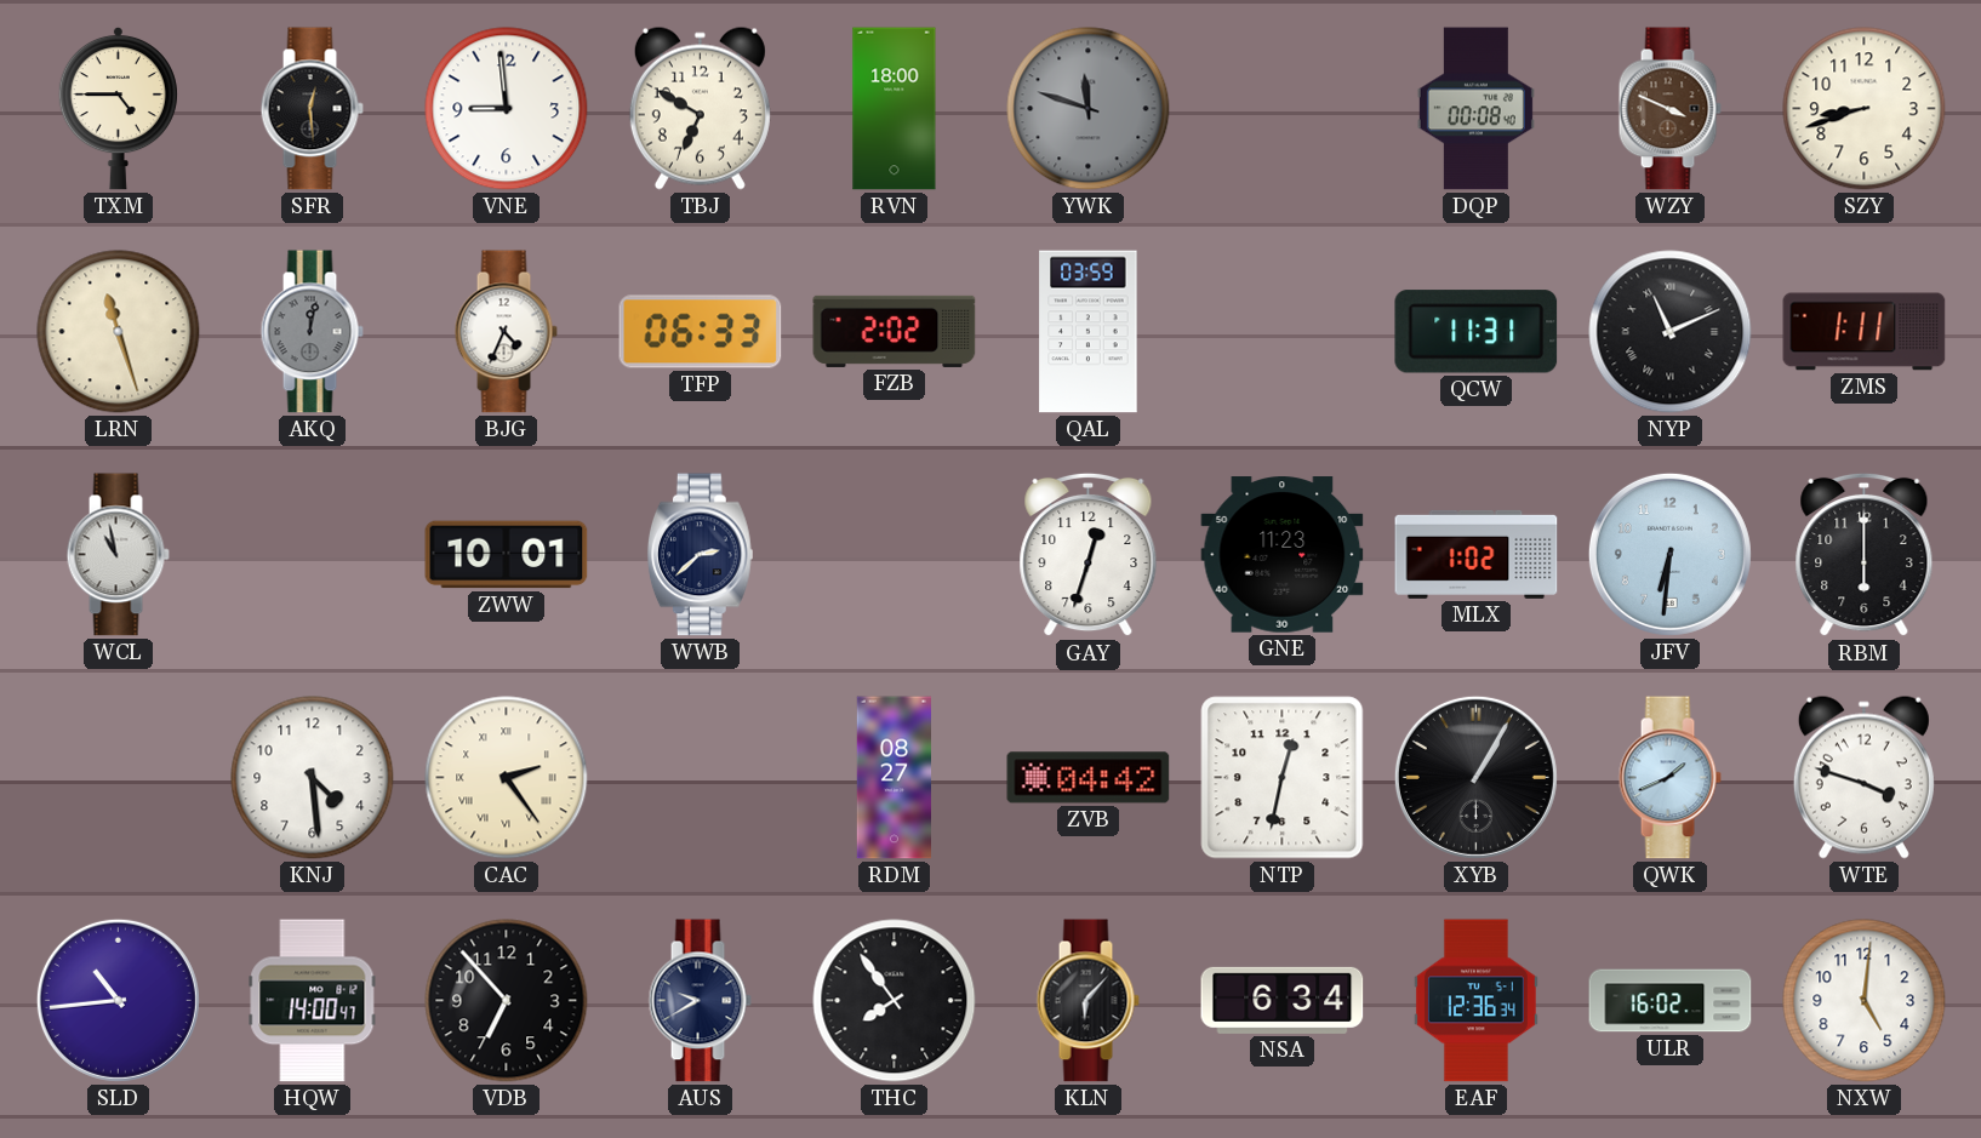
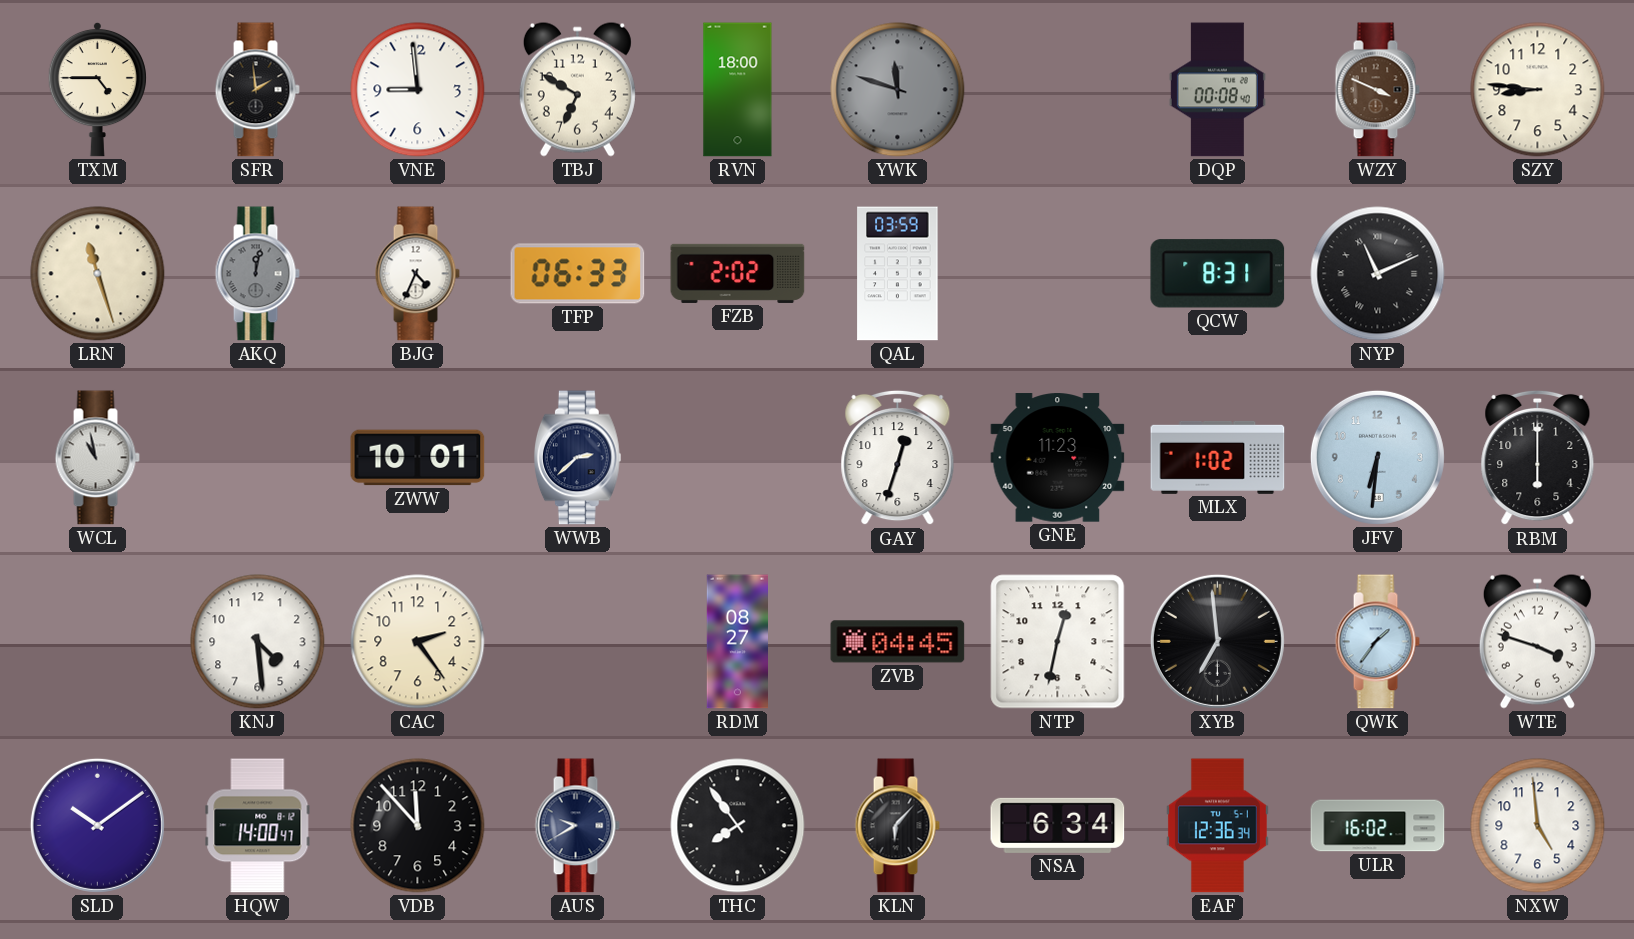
SFR: 12:29 -> 1:59
SZY: 8:42 -> 8:46
QCW: 11:31 -> 8:31
ZMS: 1:11 -> none
CAC numerals: Roman -> Arabic
ZVB: 04:42 -> 04:45
XYB: 1:05 -> 6:59
QWK: 1:41 -> 1:36
SLD: 10:44 -> 10:09
VDB: 6:53 -> 11:53
NXW: 5:01 -> 4:59
